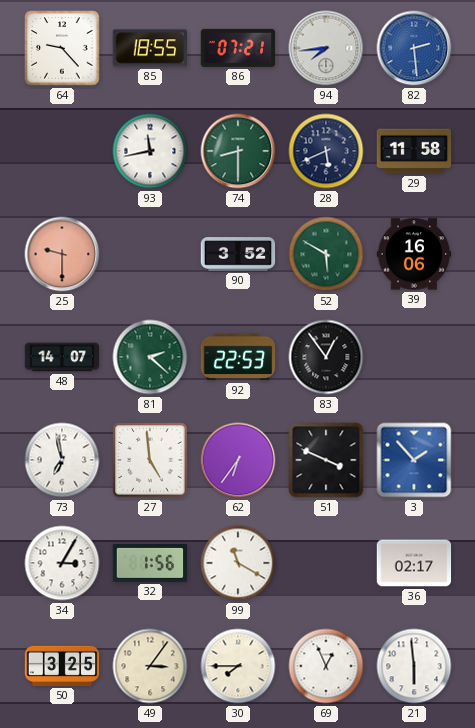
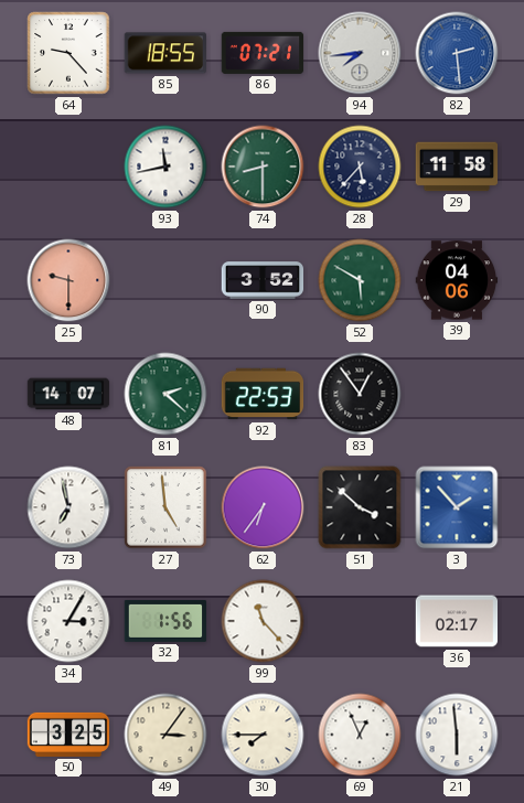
28: 5:41 -> 5:37
39: 16:06 -> 04:06
51: 3:49 -> 3:52
99: 11:20 -> 11:23
